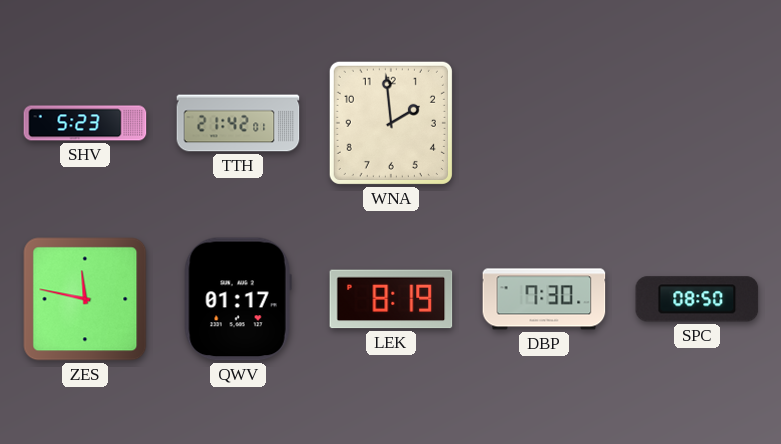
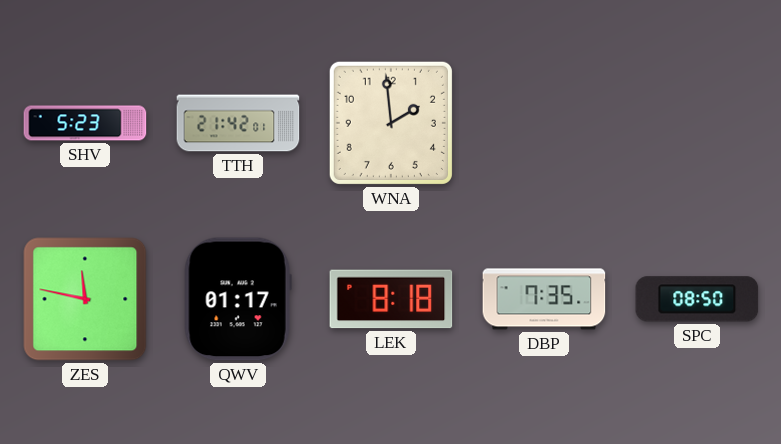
LEK: 8:19 -> 8:18
DBP: 7:30 -> 7:35
